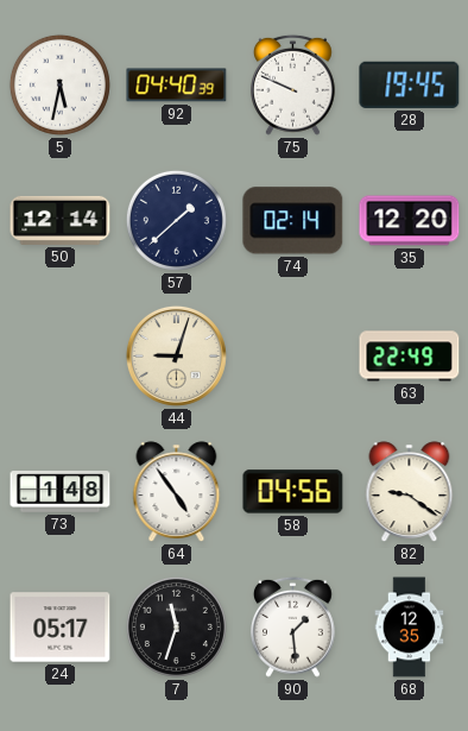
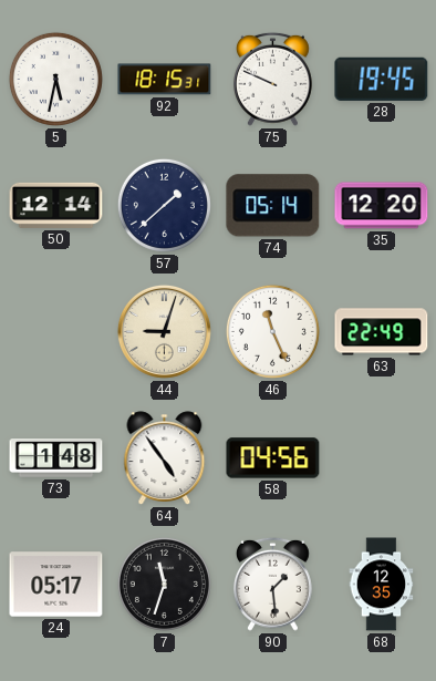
92: 04:40 -> 18:15
74: 02:14 -> 05:14
46: none -> 11:26
82: 9:21 -> none
